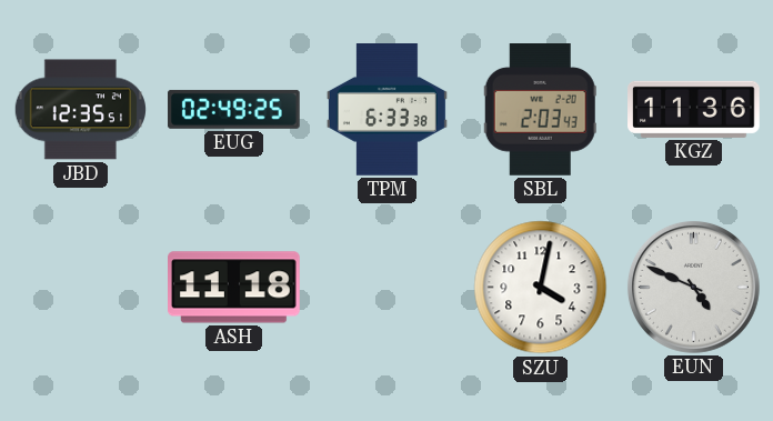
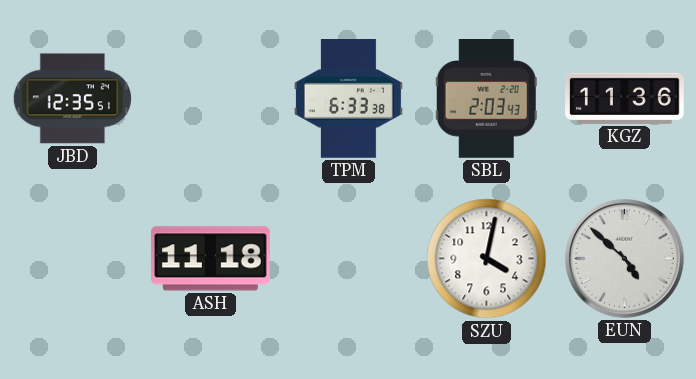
EUG: 02:49 -> none
EUN: 4:49 -> 4:52
